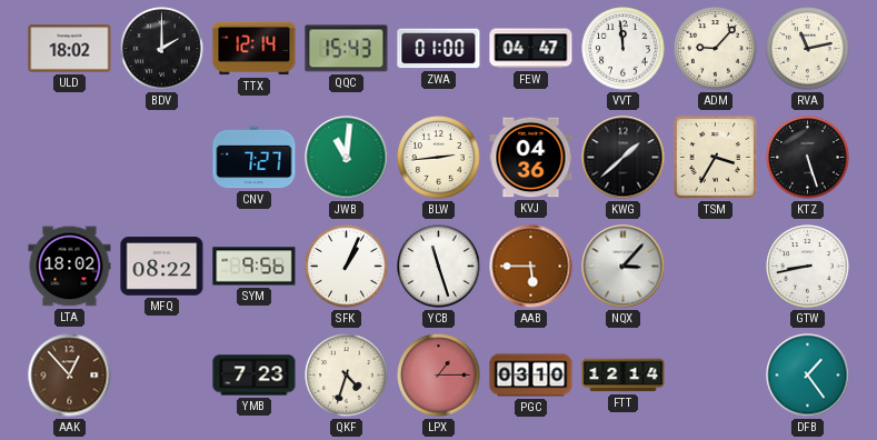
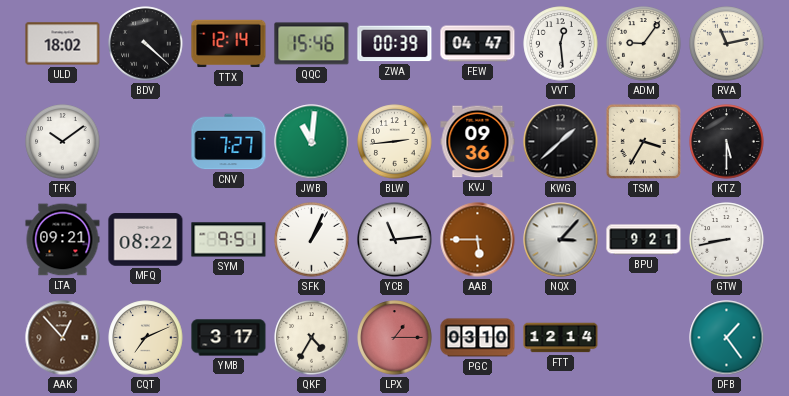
BDV: 2:00 -> 4:22
QQC: 15:43 -> 15:46
ZWA: 01:00 -> 00:39
VVT: 11:59 -> 12:29
ADM: 9:07 -> 9:06
TFK: none -> 10:09
KVJ: 04:36 -> 09:36
KTZ: 5:27 -> 5:30
LTA: 18:02 -> 09:21
SYM: 9:56 -> 9:51
YCB: 11:27 -> 11:14
BPU: none -> 9:21
CQT: none -> 7:11
YMB: 7:23 -> 3:17
QKF: 4:33 -> 4:35
